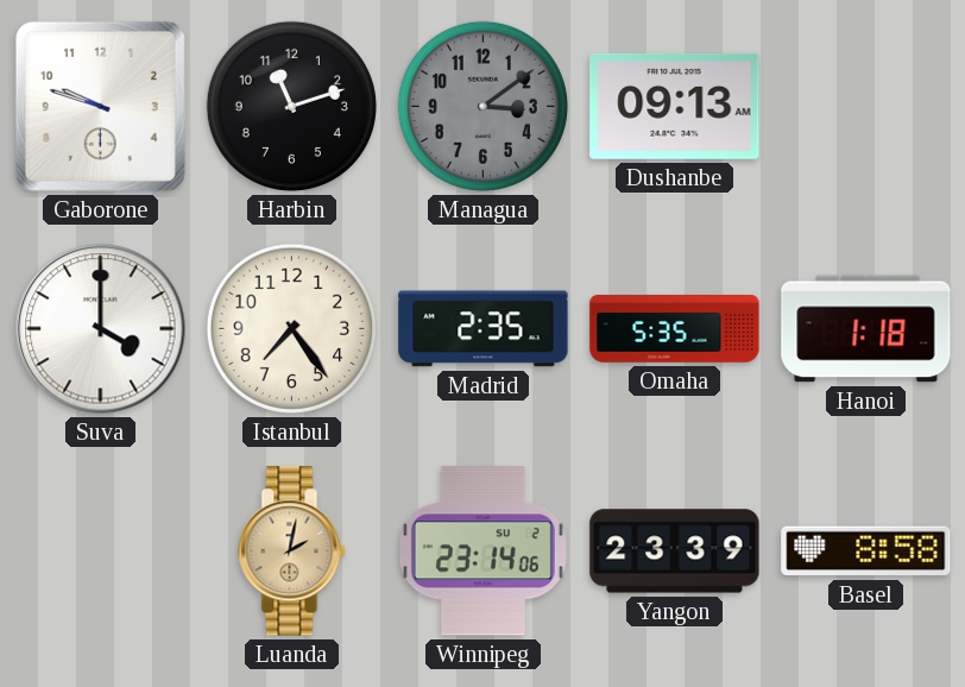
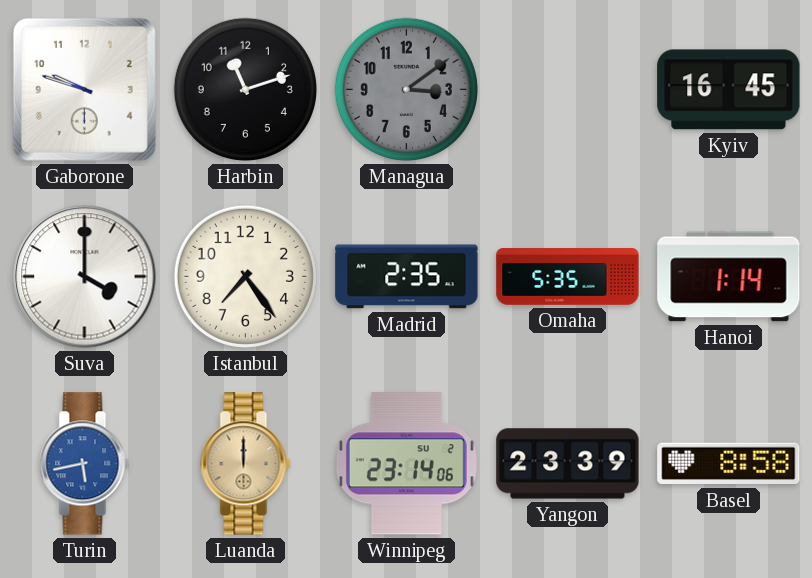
Dushanbe: 09:13 -> none
Kyiv: none -> 16:45
Hanoi: 1:18 -> 1:14
Turin: none -> 5:43
Luanda: 2:02 -> 12:00
